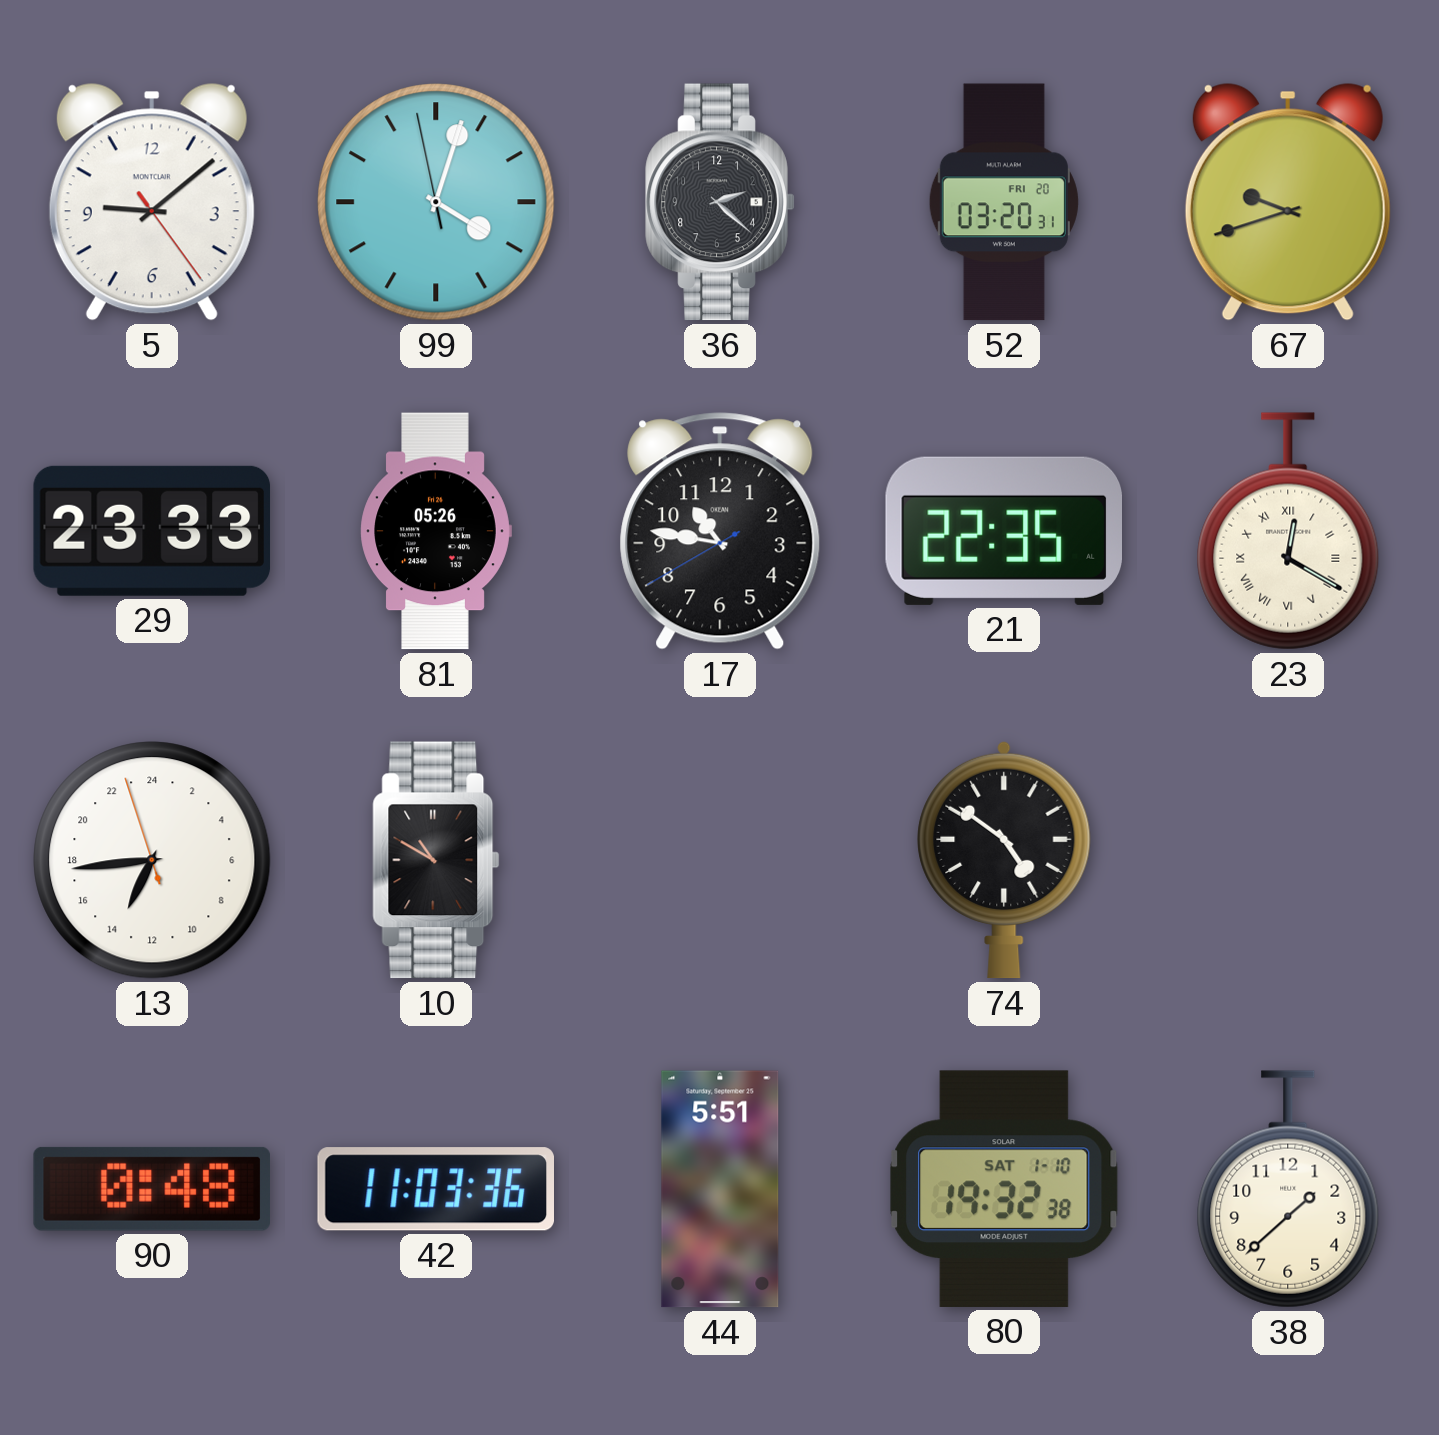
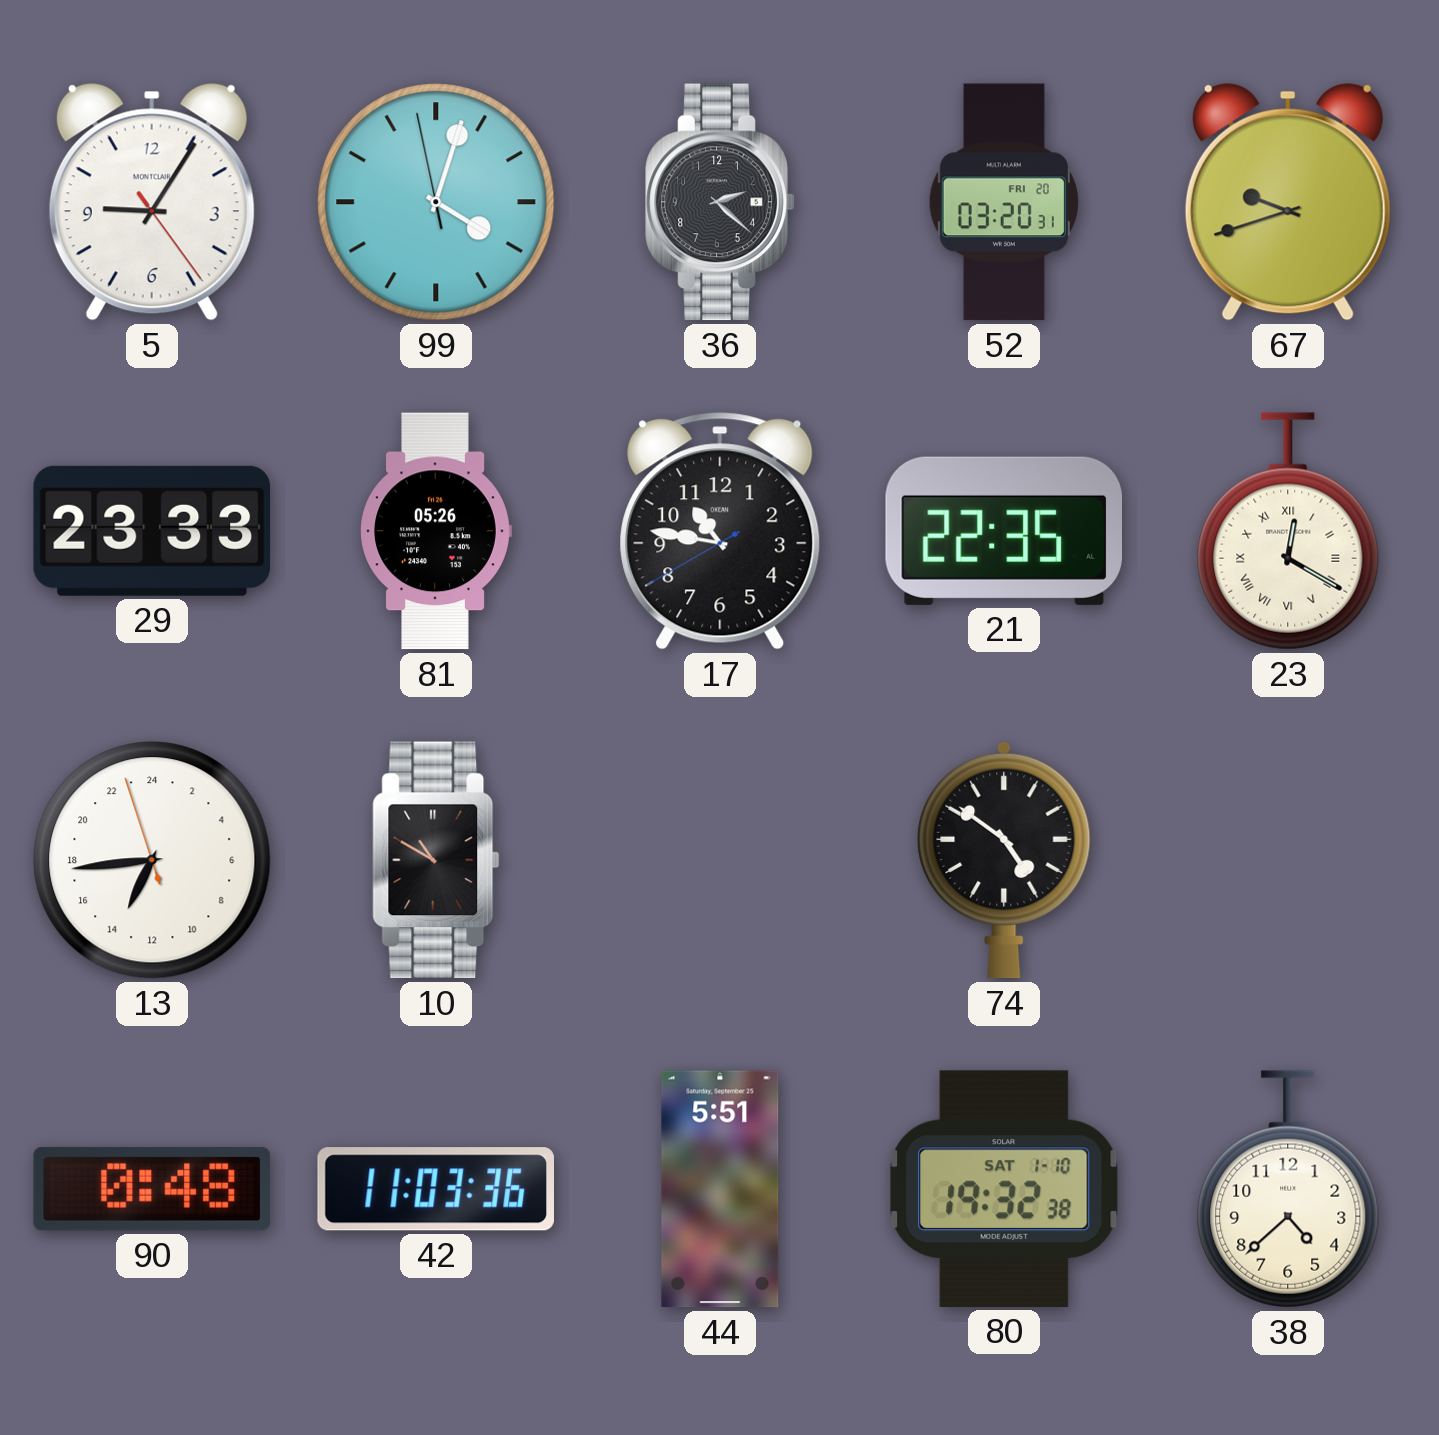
5: 9:08 -> 9:05
38: 1:38 -> 4:38
